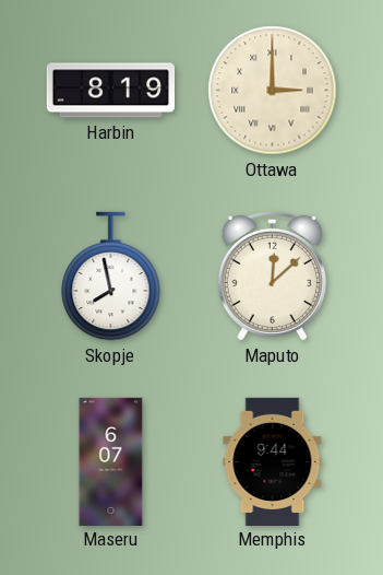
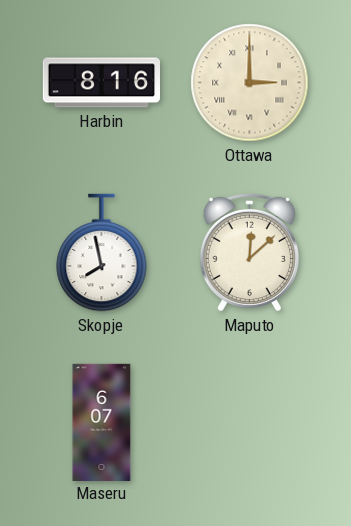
Harbin: 8:19 -> 8:16
Memphis: 9:44 -> none
